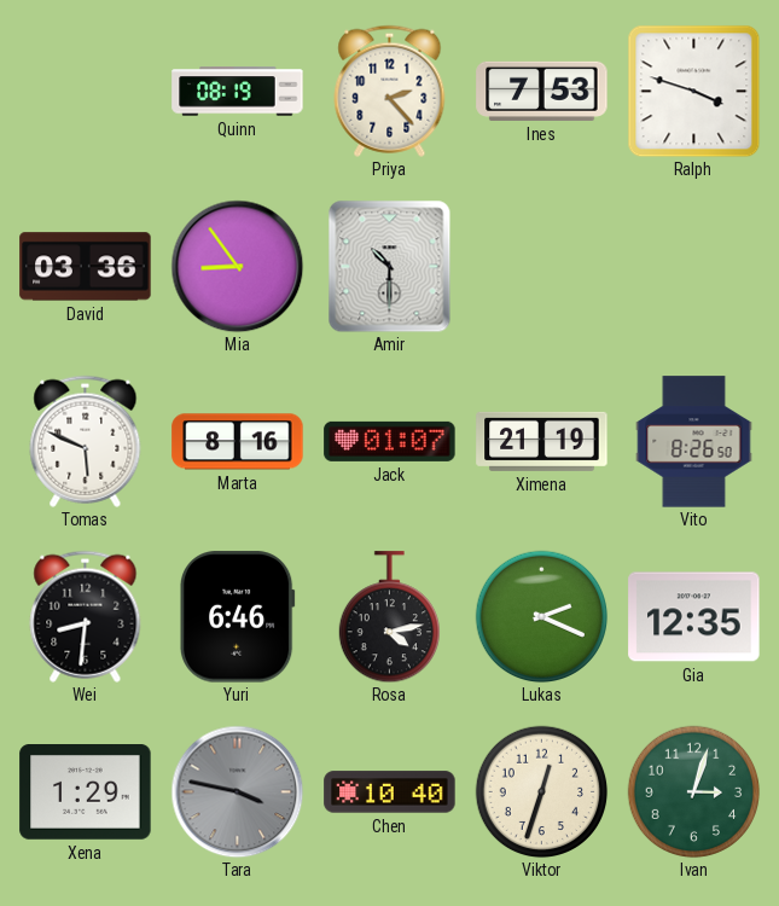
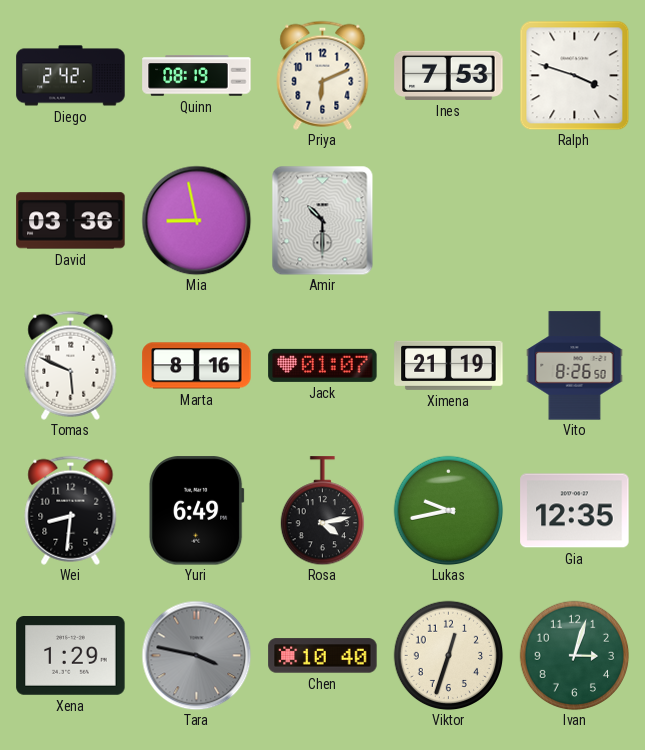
Diego: none -> 2:42
Priya: 2:23 -> 6:11
Mia: 8:54 -> 8:58
Yuri: 6:46 -> 6:49
Lukas: 2:19 -> 9:43
